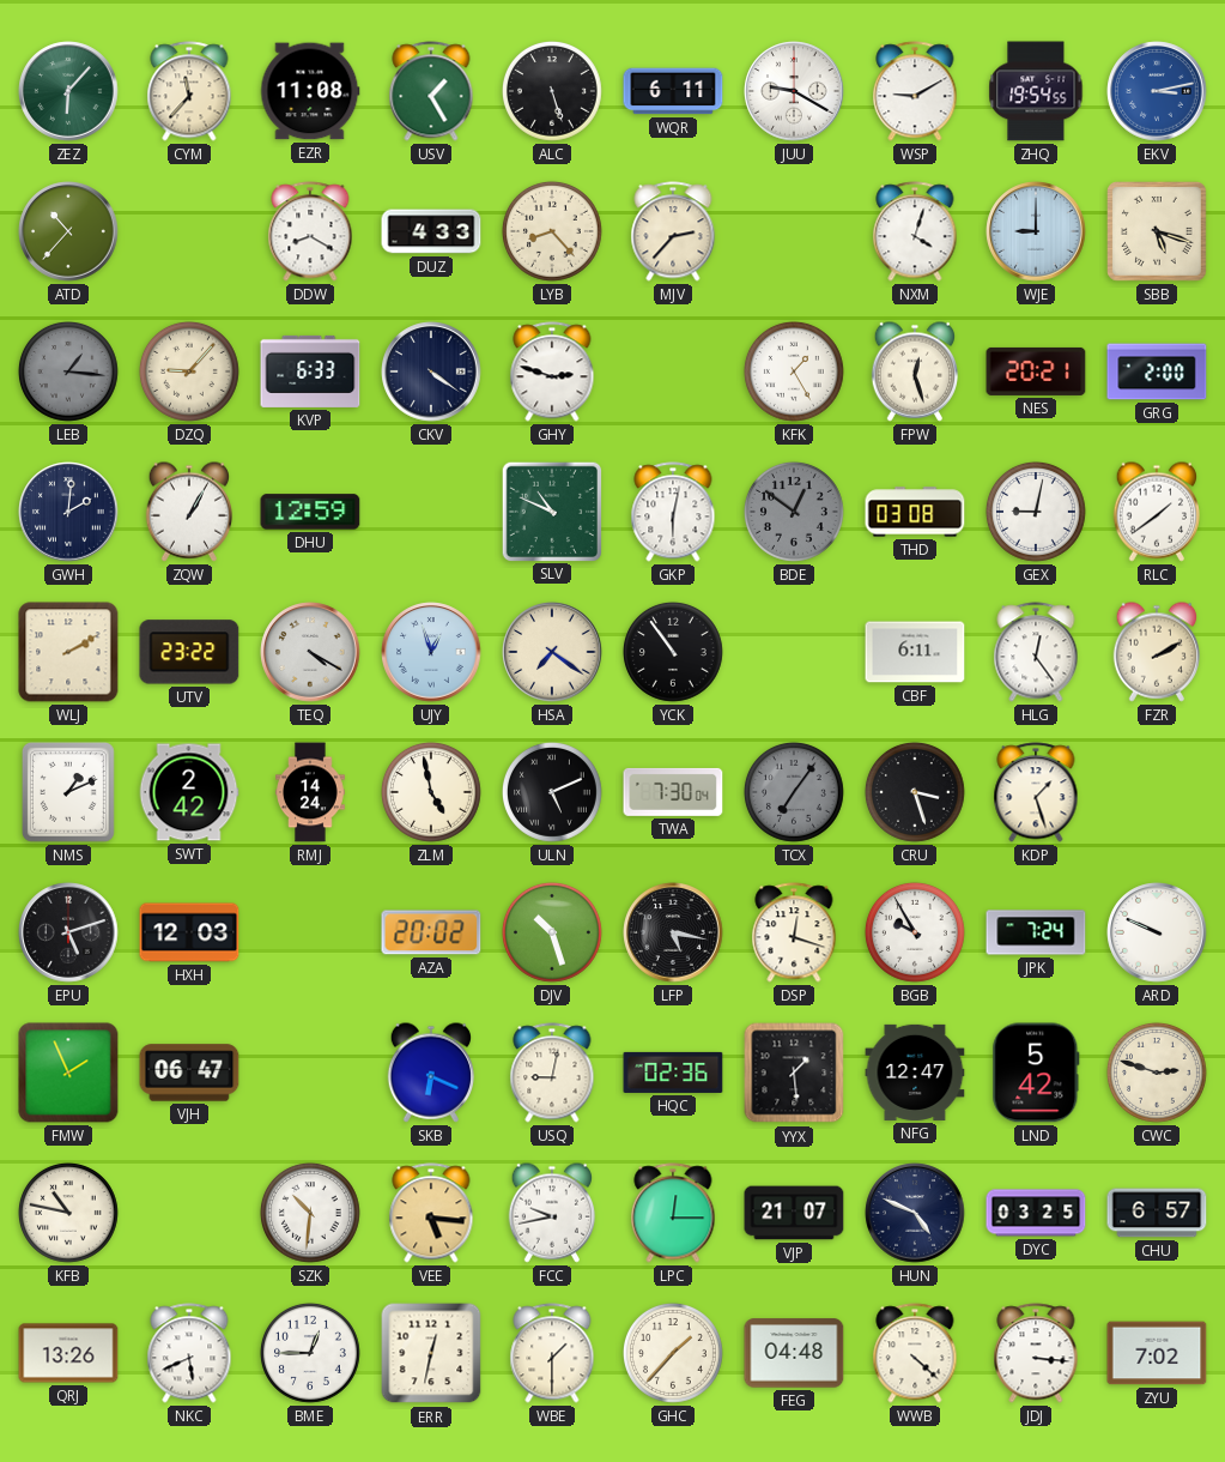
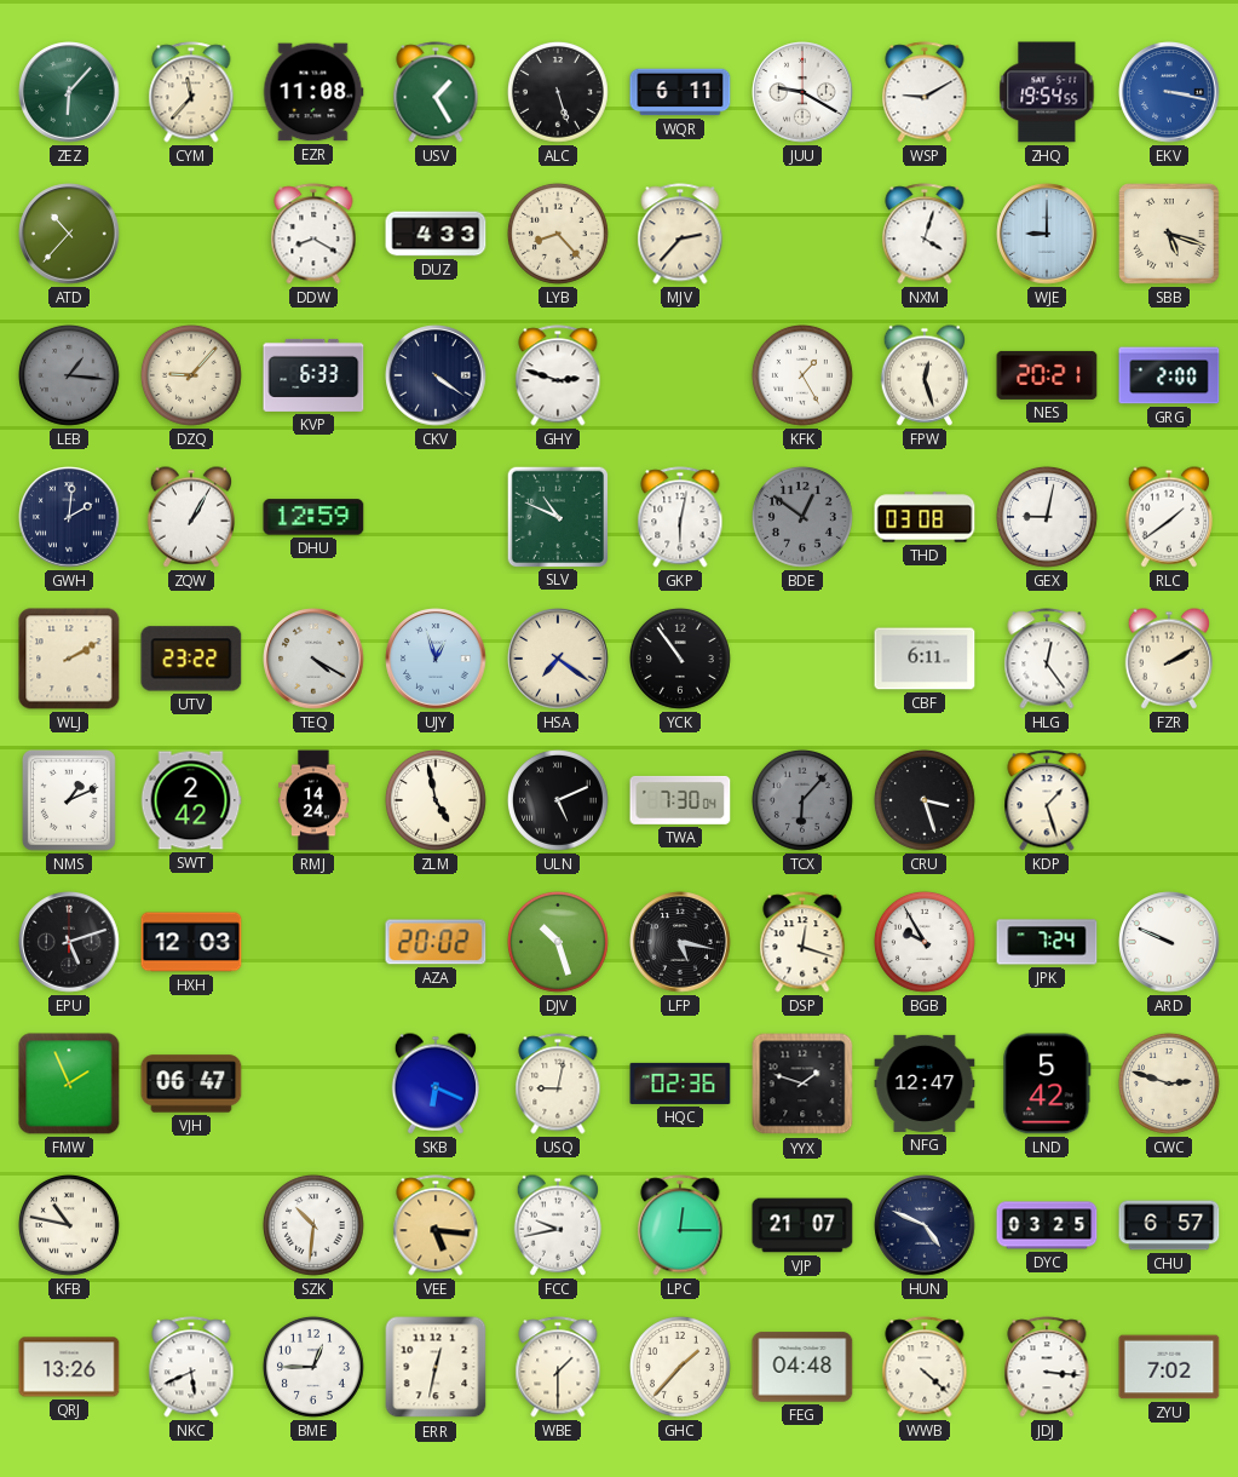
EKV: 3:13 -> 3:17
TCX: 7:06 -> 6:07
YYX: 1:29 -> 1:48
